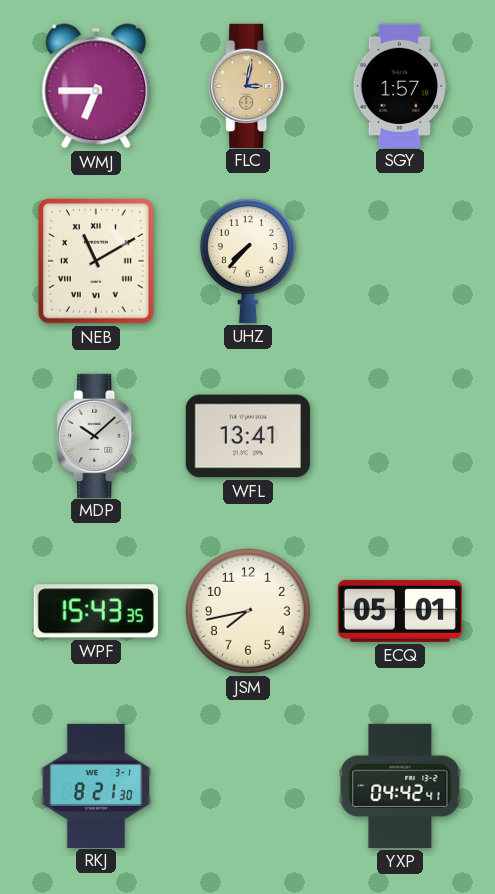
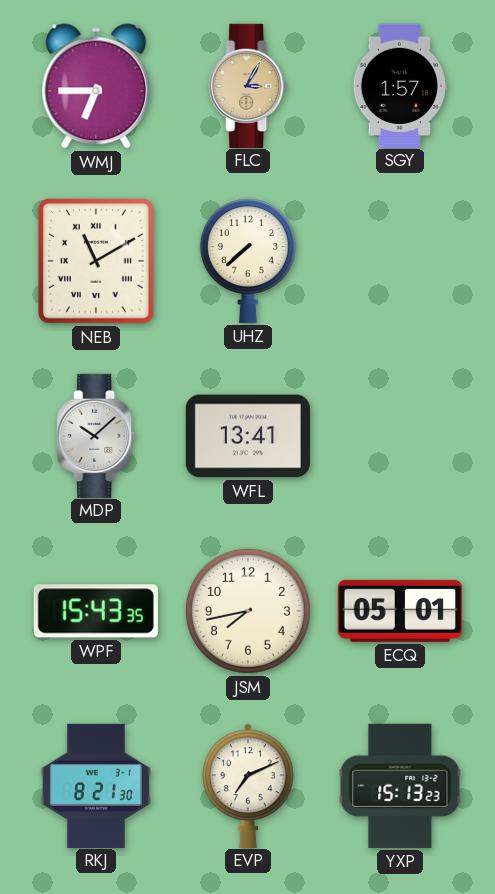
FLC: 3:02 -> 3:05
UHZ: 7:37 -> 7:38
EVP: none -> 7:11
YXP: 04:42 -> 15:13
